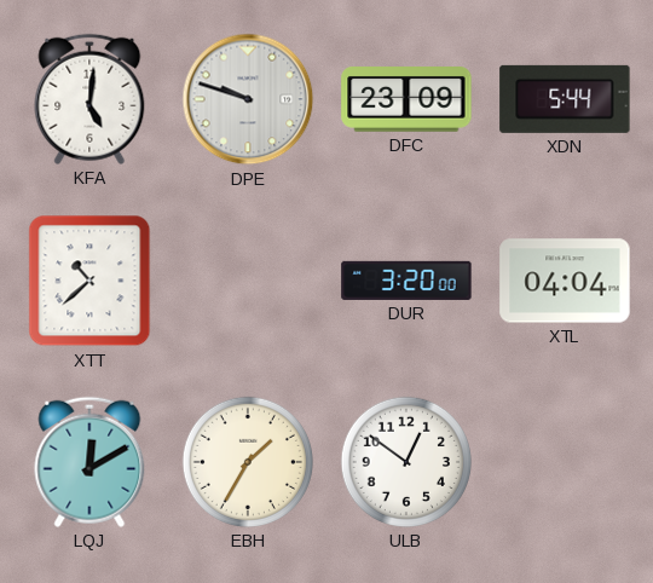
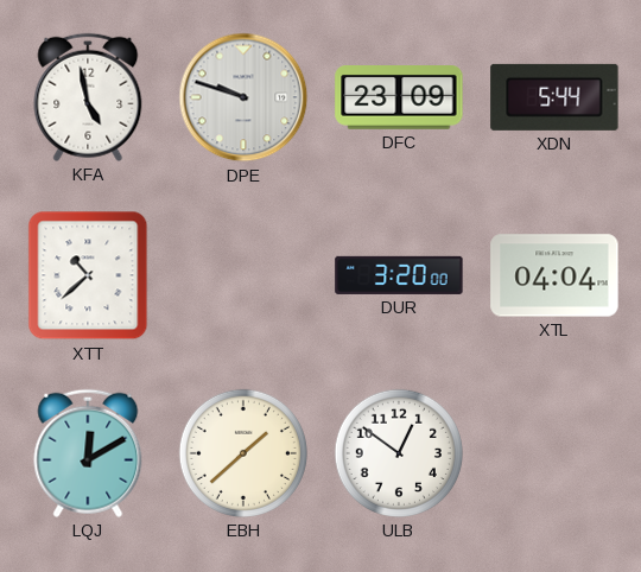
KFA: 5:01 -> 4:58
EBH: 1:35 -> 1:38
